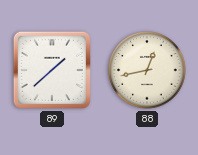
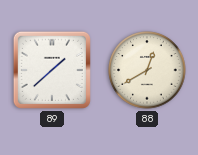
88: 12:43 -> 12:40
